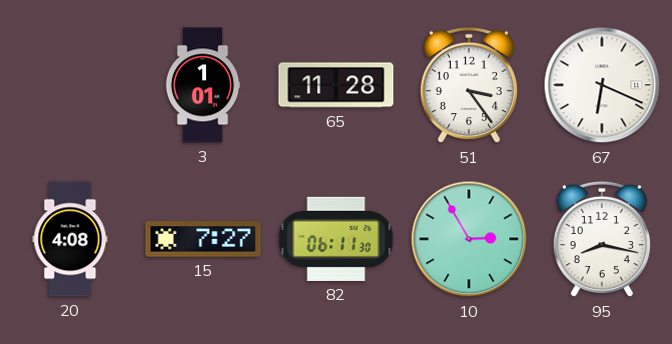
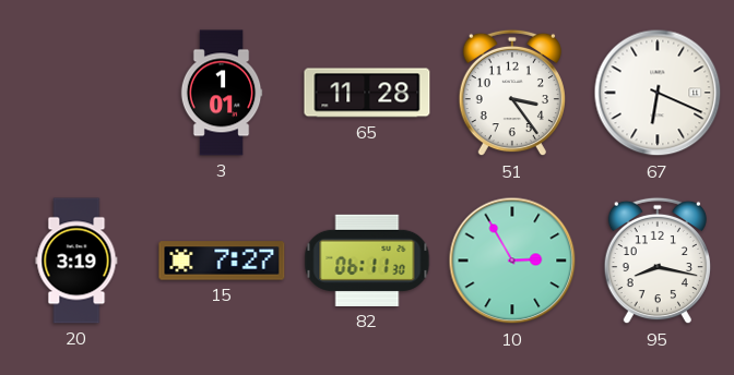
20: 4:08 -> 3:19
